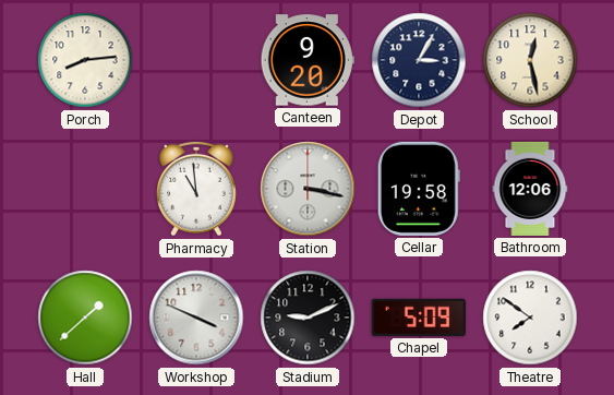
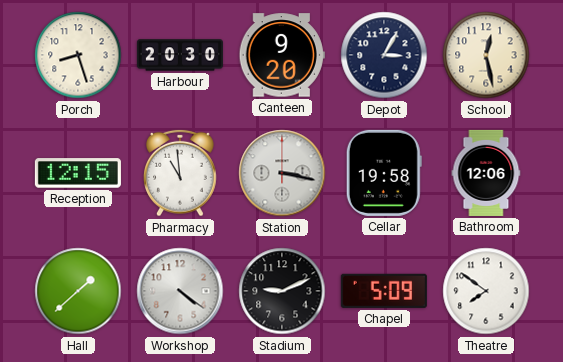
Porch: 8:14 -> 8:27
Harbour: none -> 20:30
Reception: none -> 12:15
Workshop: 3:49 -> 4:21
